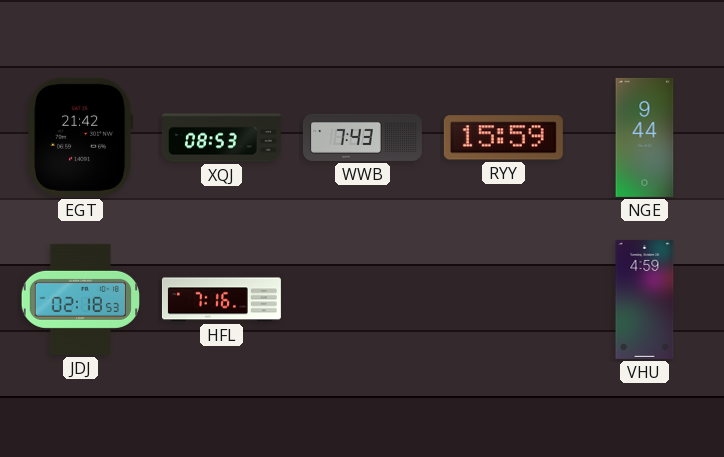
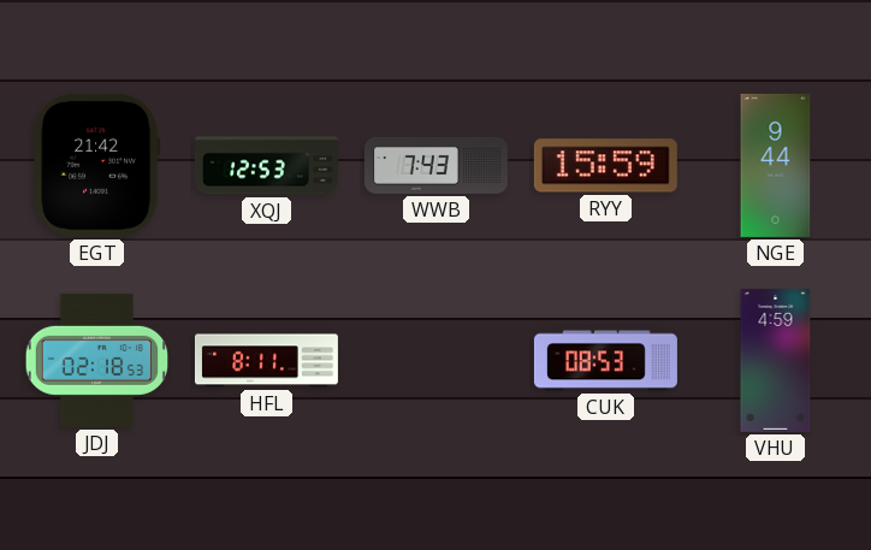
XQJ: 08:53 -> 12:53
HFL: 7:16 -> 8:11
CUK: none -> 08:53
